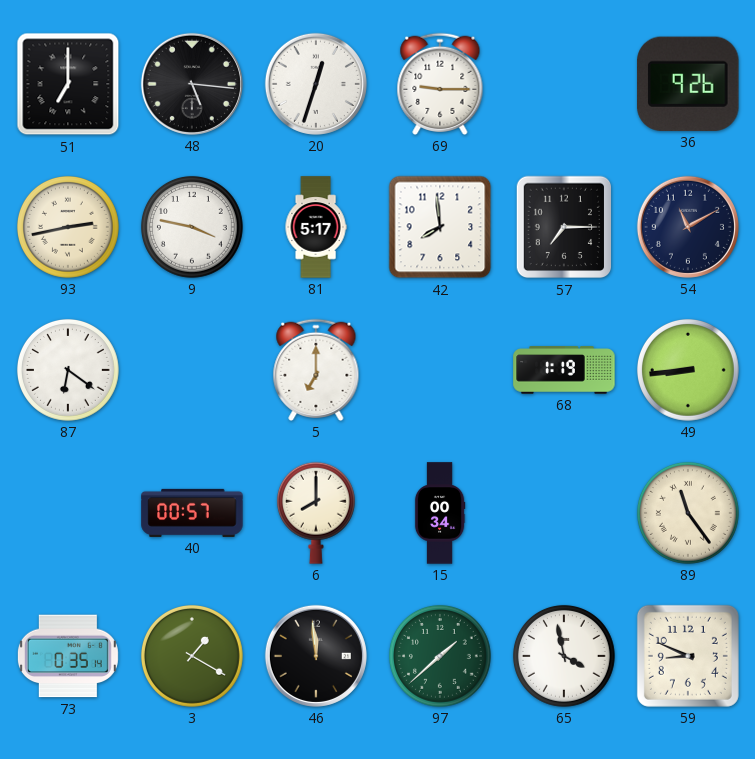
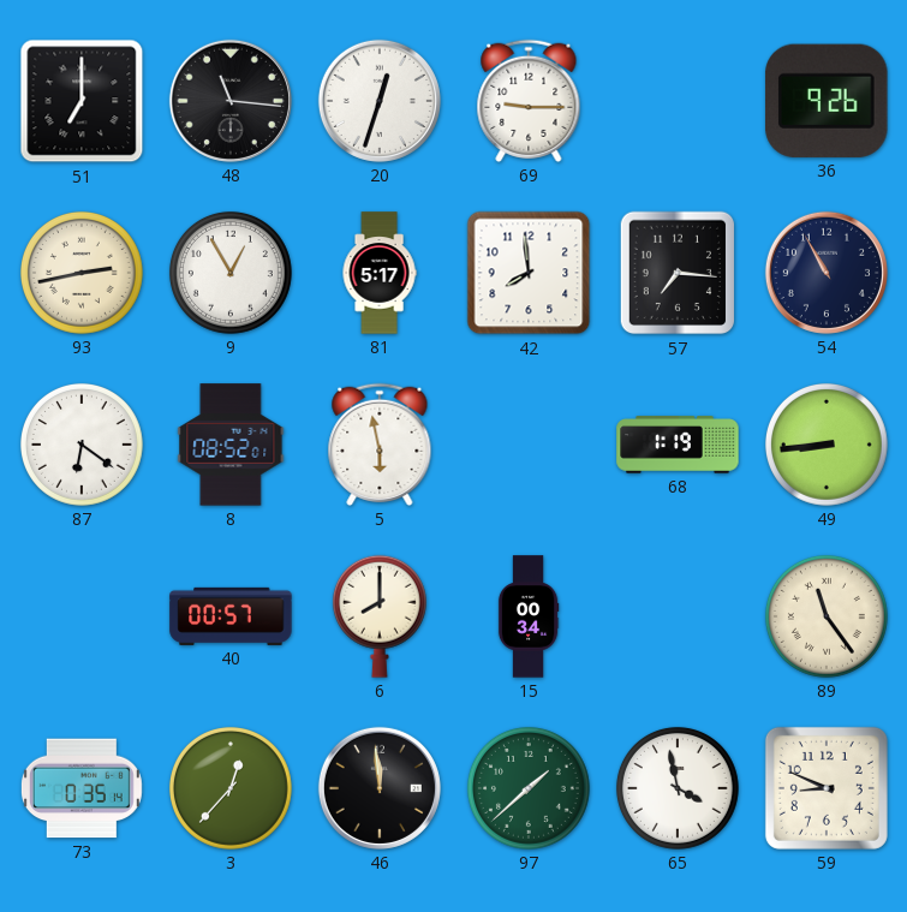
48: 5:16 -> 11:16
9: 3:47 -> 12:55
57: 7:15 -> 7:16
54: 11:10 -> 10:55
8: none -> 08:52
5: 7:00 -> 5:58
3: 1:20 -> 12:37
